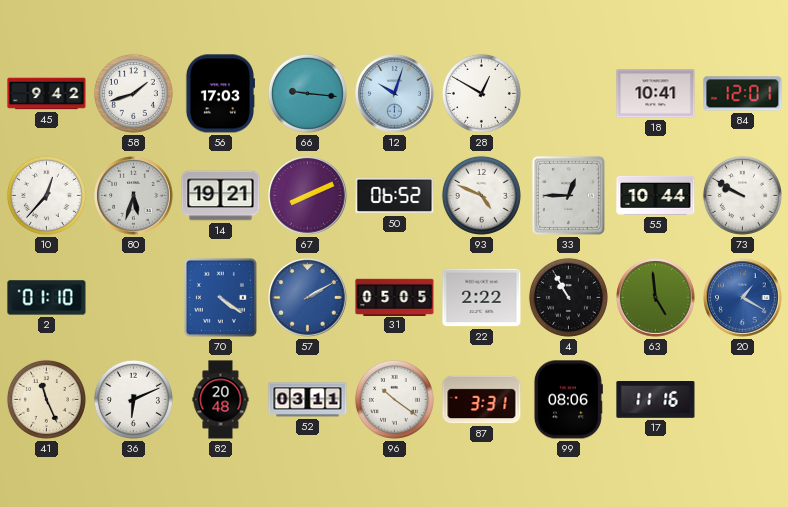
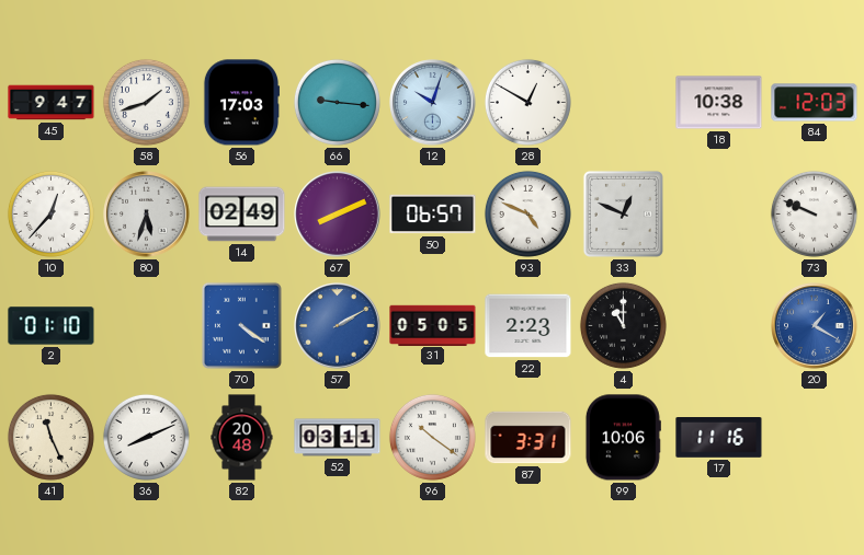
45: 9:42 -> 9:47
18: 10:41 -> 10:38
84: 12:01 -> 12:03
14: 19:21 -> 02:49
50: 06:52 -> 06:57
33: 12:45 -> 12:49
55: 10:44 -> none
73: 9:50 -> 9:49
22: 2:22 -> 2:23
4: 10:55 -> 11:00
63: 4:59 -> none
36: 6:11 -> 8:11
99: 08:06 -> 10:06
